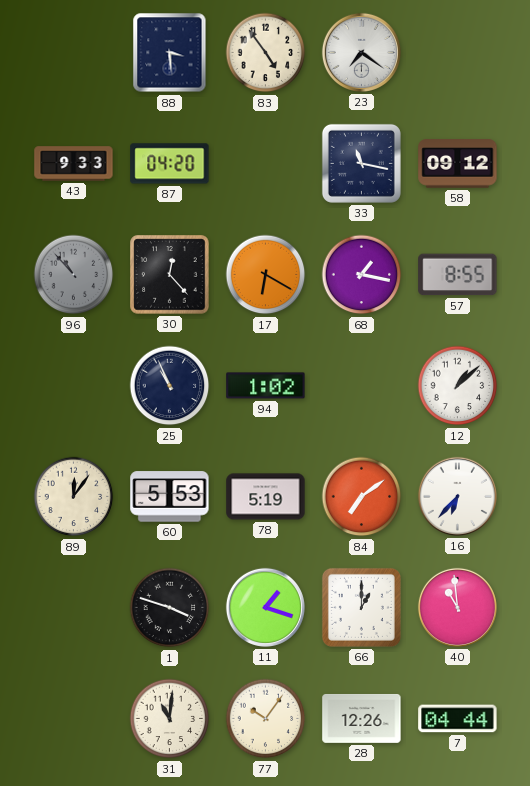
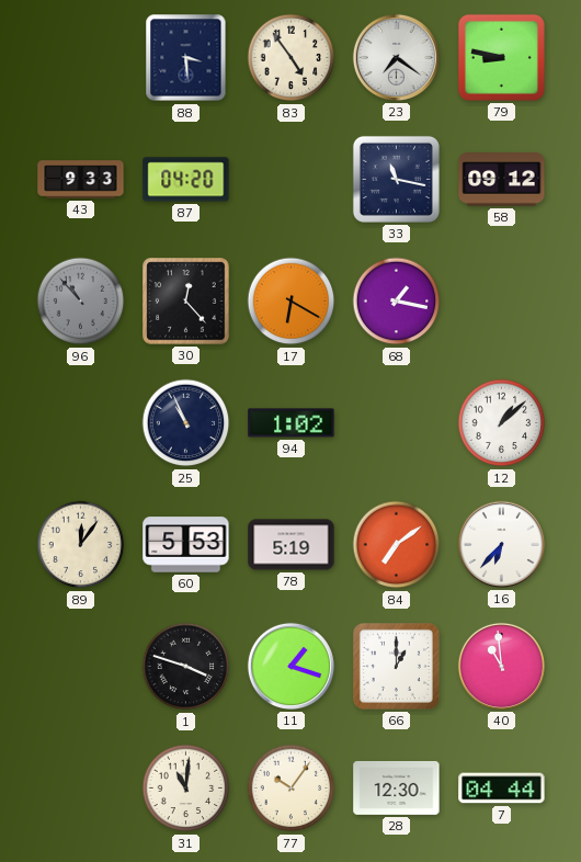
79: none -> 8:47
57: 8:55 -> none
28: 12:26 -> 12:30
